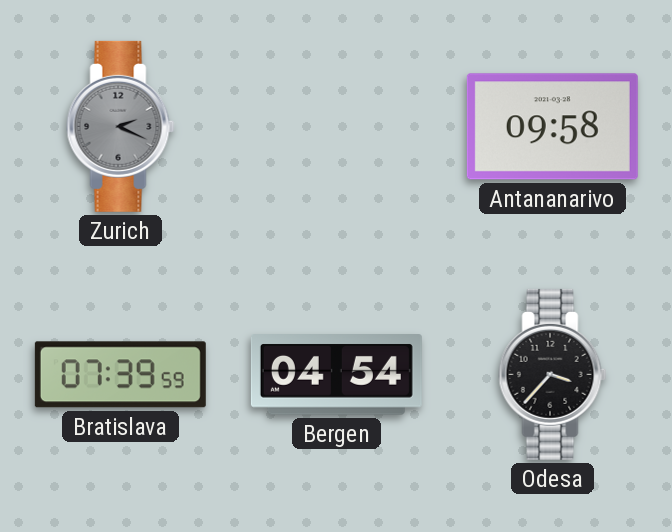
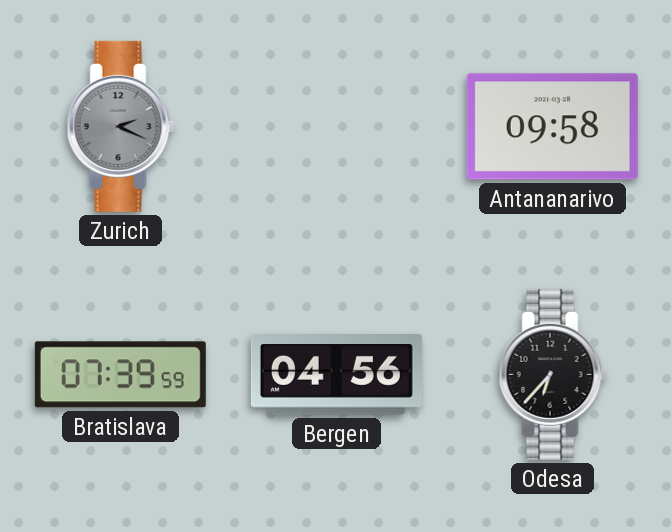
Bergen: 04:54 -> 04:56
Odesa: 3:37 -> 6:37
